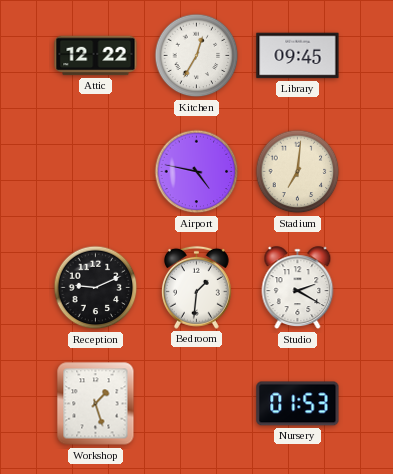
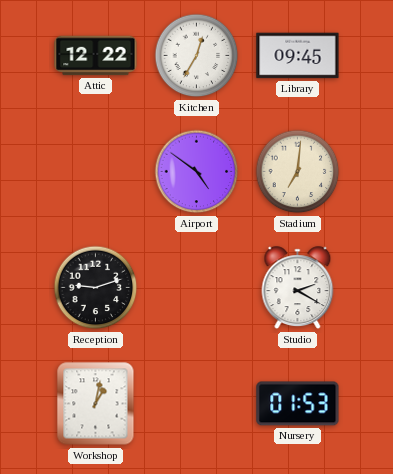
Airport: 4:47 -> 4:51
Reception: 9:11 -> 9:12
Bedroom: 1:31 -> none
Workshop: 1:27 -> 1:02
